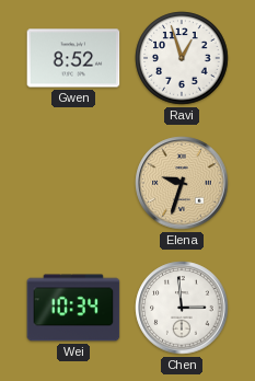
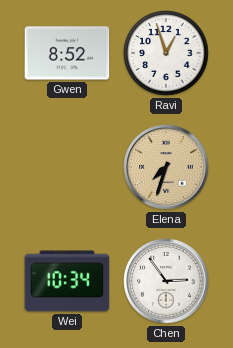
Elena: 9:33 -> 7:33
Chen: 2:59 -> 2:54
